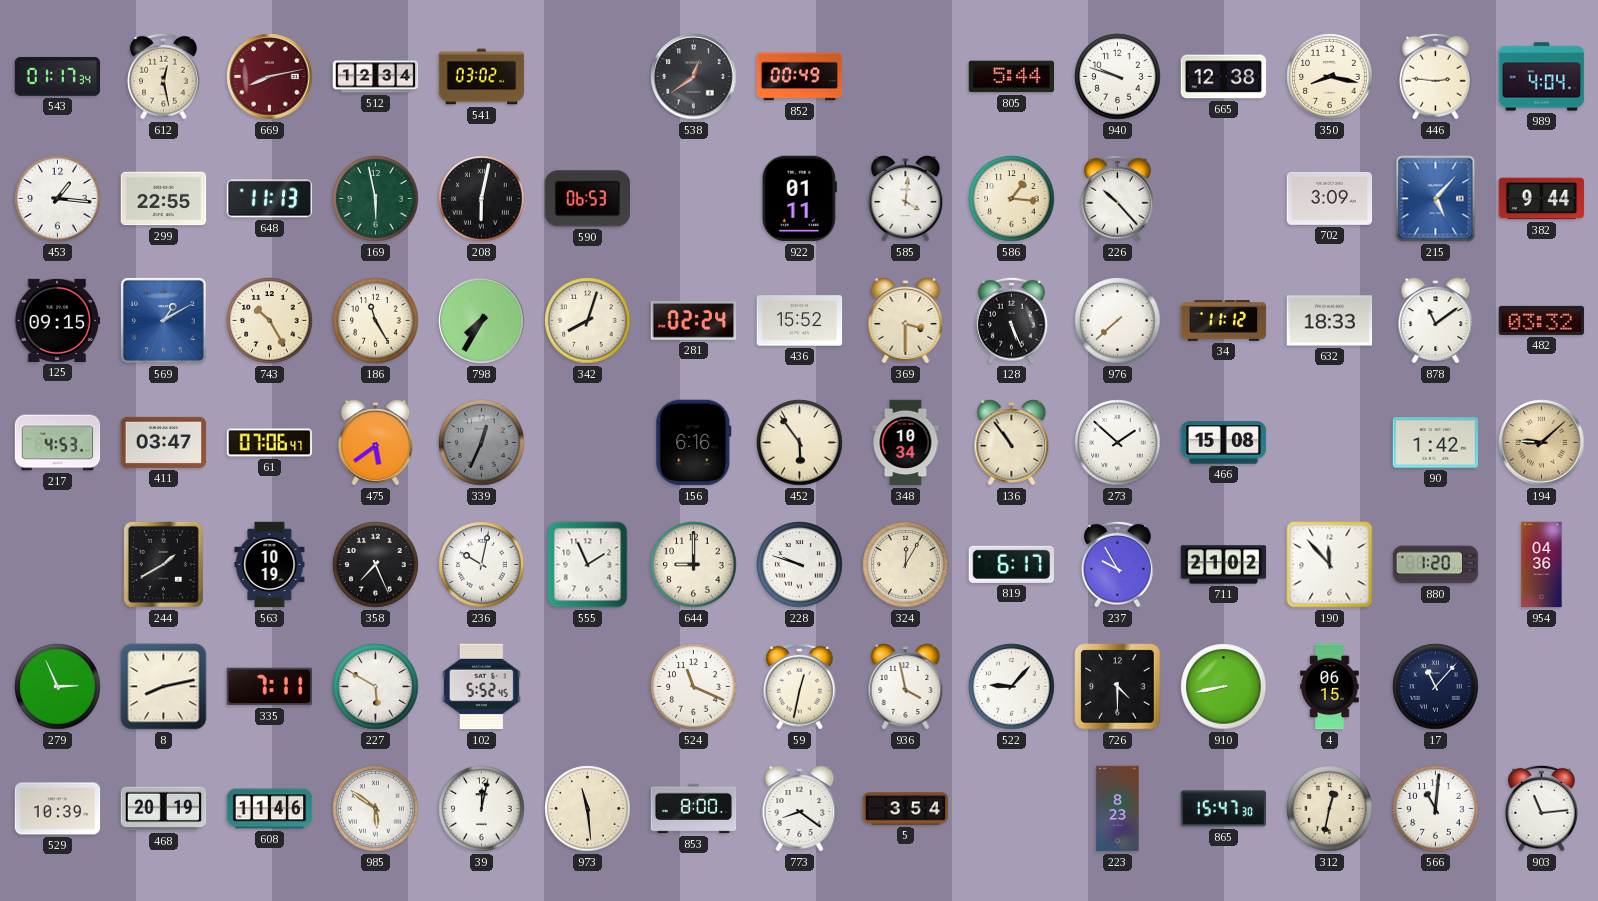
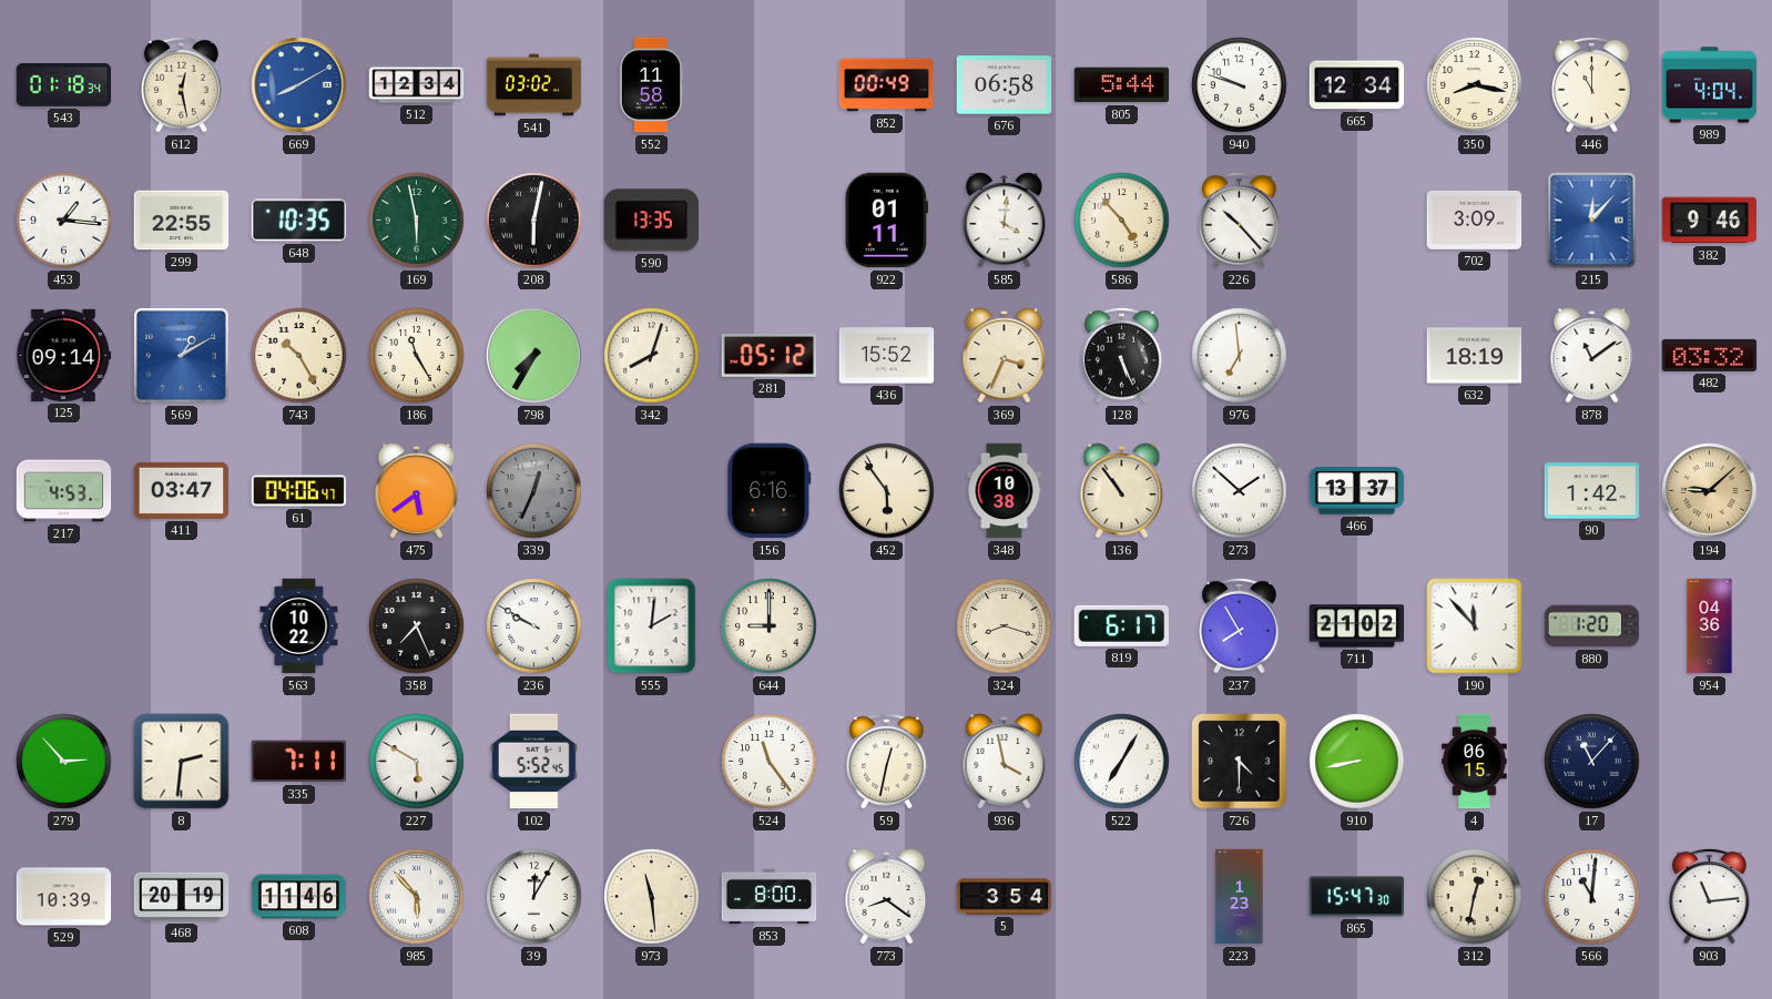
543: 01:17 -> 01:18
669: 8:13 -> 8:10
669 dial: burgundy -> blue
552: none -> 11:58
538: 12:39 -> none
676: none -> 06:58
665: 12:38 -> 12:34
446: 2:46 -> 11:00
648: 11:13 -> 10:35
590: 06:53 -> 13:35
586: 1:16 -> 4:53
215: 5:07 -> 12:07
382: 9:44 -> 9:46
125: 09:15 -> 09:14
281: 02:24 -> 05:12
369: 3:30 -> 3:34
976: 7:38 -> 6:59
34: 11:12 -> none
632: 18:33 -> 18:19
61: 07:06 -> 04:06
348: 10:34 -> 10:38
466: 15:08 -> 13:37
244: 1:40 -> none
563: 10:19 -> 10:22
236: 10:02 -> 9:50
555: 1:56 -> 2:01
228: 9:48 -> none
324: 12:05 -> 8:18
237: 9:55 -> 7:55
279: 2:56 -> 2:53
8: 8:13 -> 2:31
524: 11:19 -> 11:24
522: 9:07 -> 7:05
985: 5:51 -> 5:53
39: 12:02 -> 12:05
223: 8:23 -> 1:23
